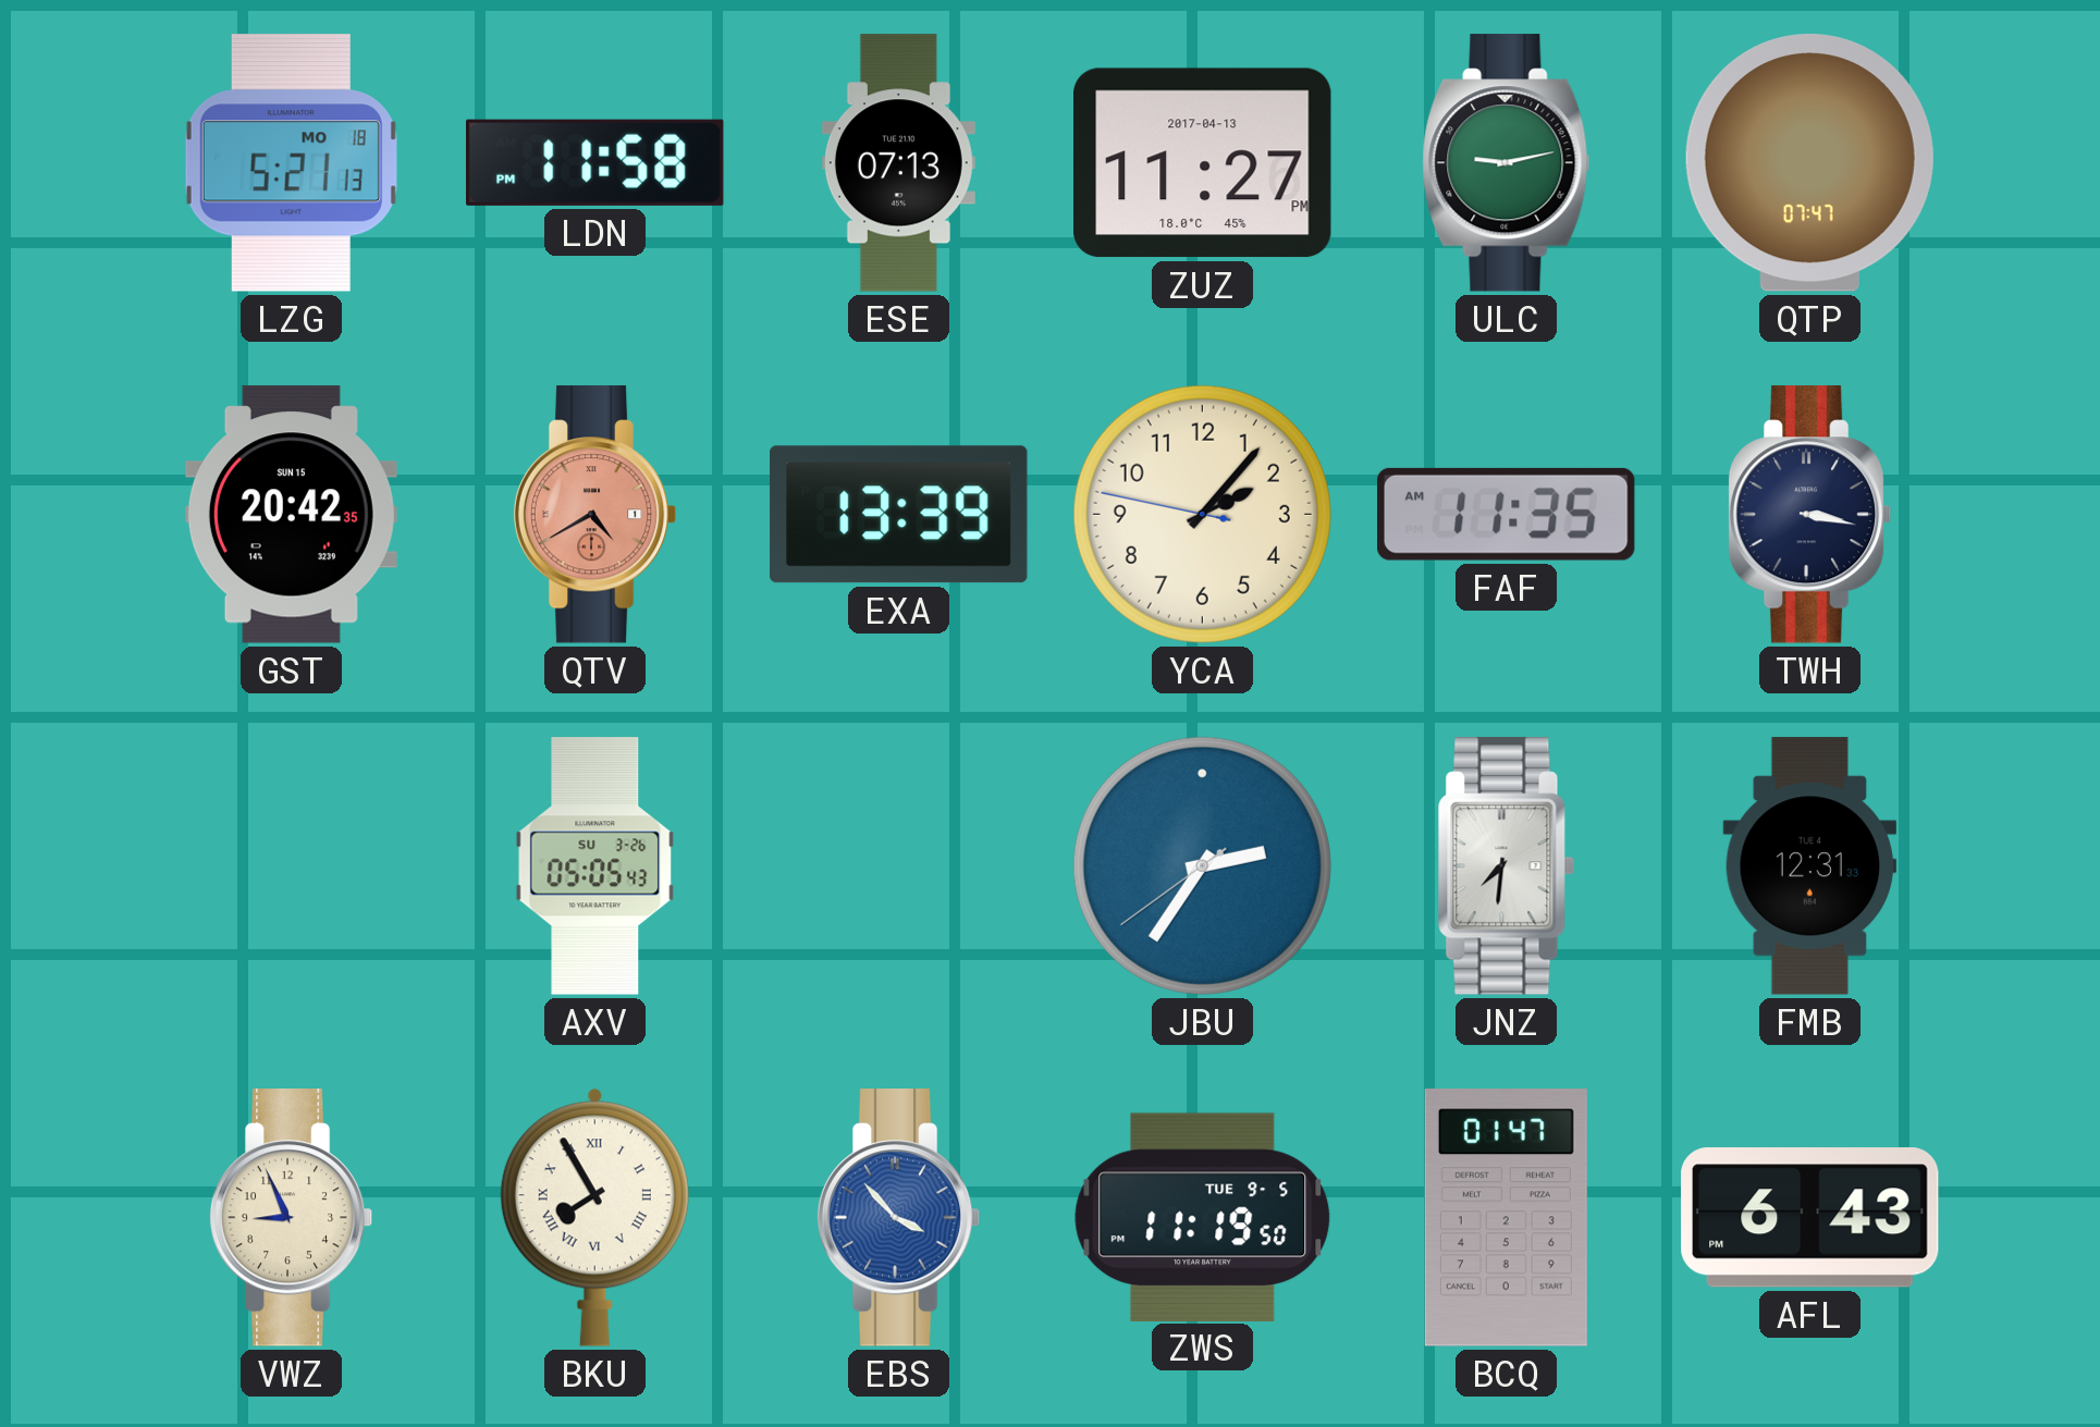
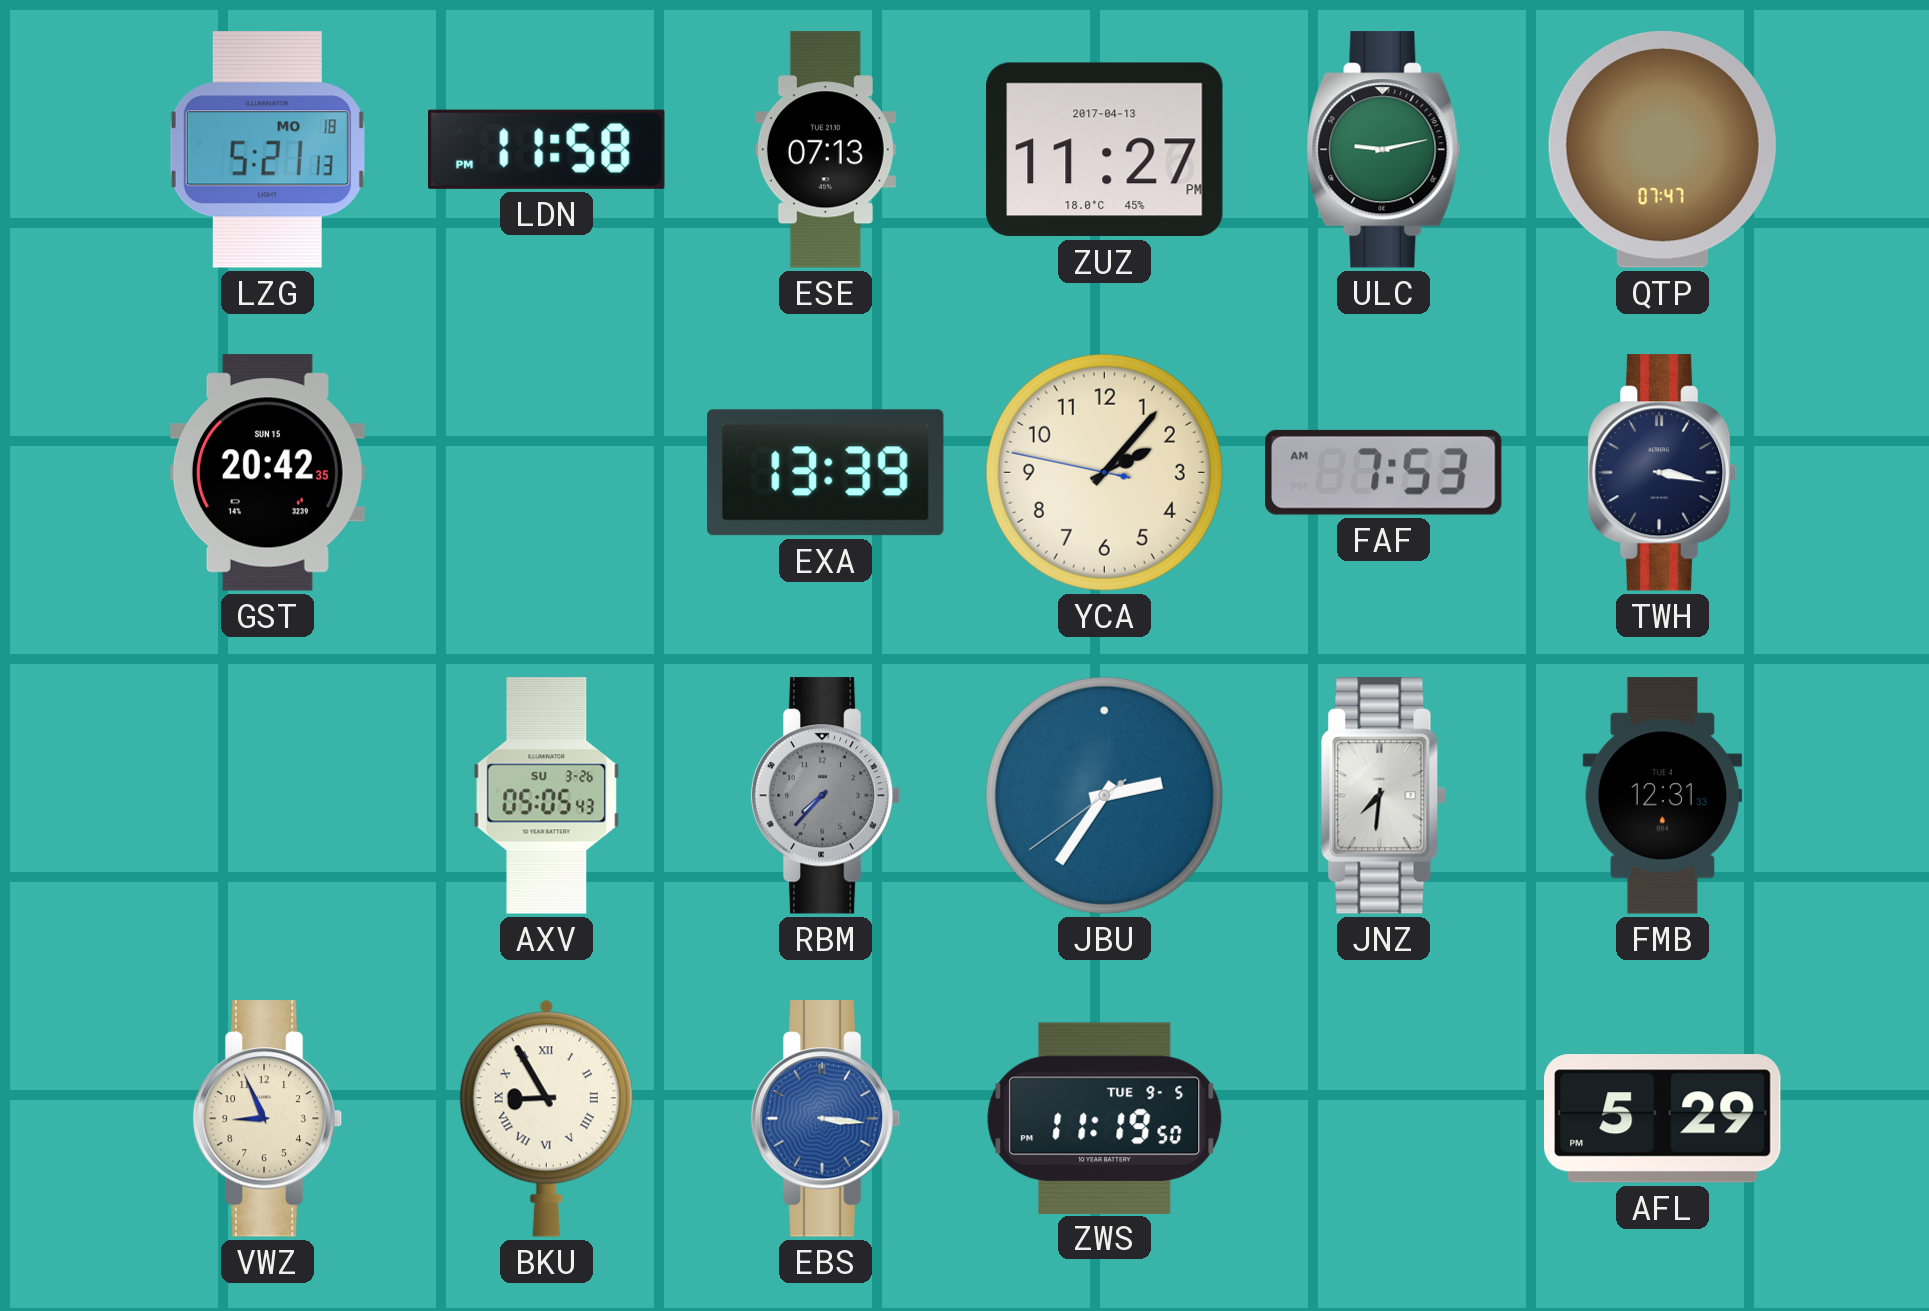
QTV: 4:40 -> none
FAF: 11:35 -> 7:53
RBM: none -> 7:37
BKU: 7:55 -> 8:55
EBS: 3:53 -> 3:16
BCQ: 01:47 -> none
AFL: 6:43 -> 5:29
